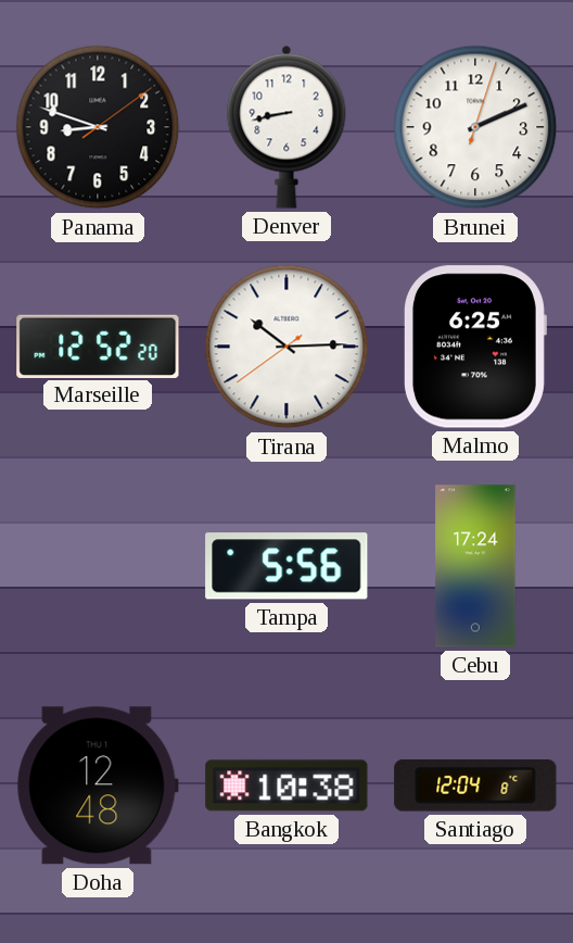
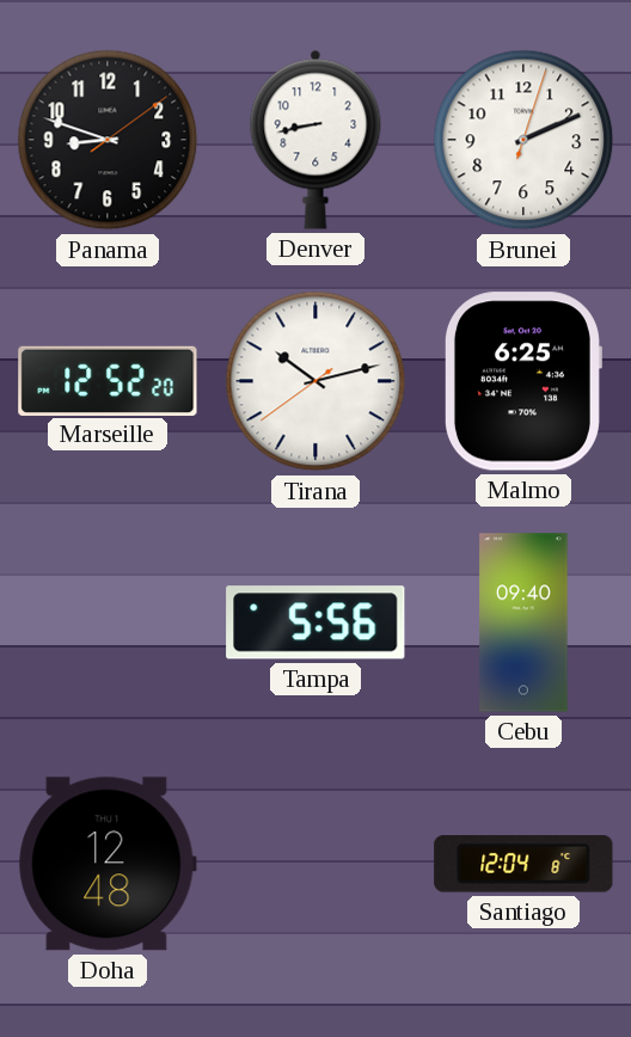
Tirana: 10:14 -> 10:12
Cebu: 17:24 -> 09:40
Bangkok: 10:38 -> none
